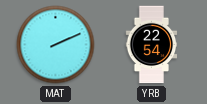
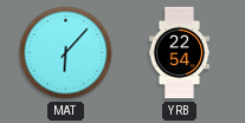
MAT: 2:11 -> 6:07
